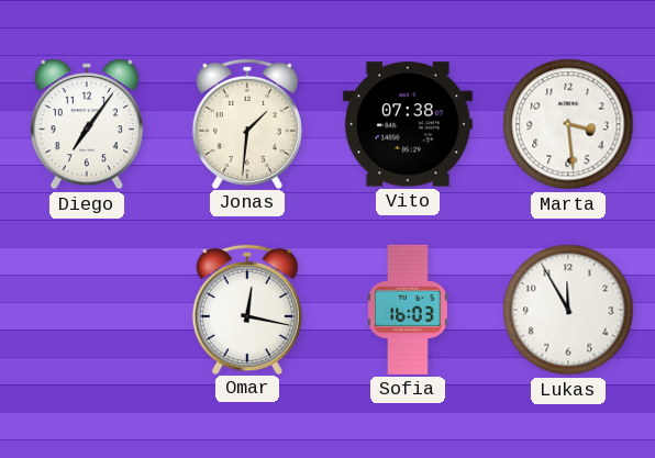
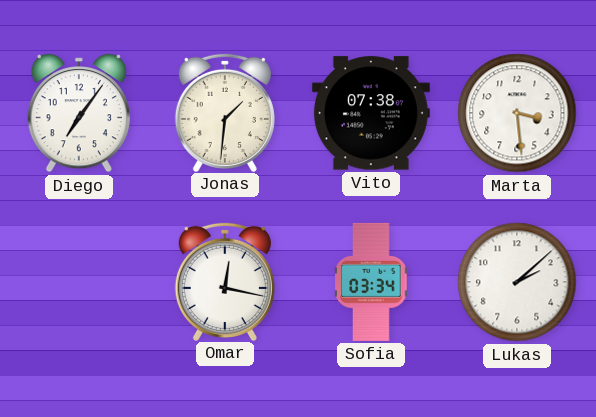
Sofia: 16:03 -> 03:34
Lukas: 11:55 -> 2:08
